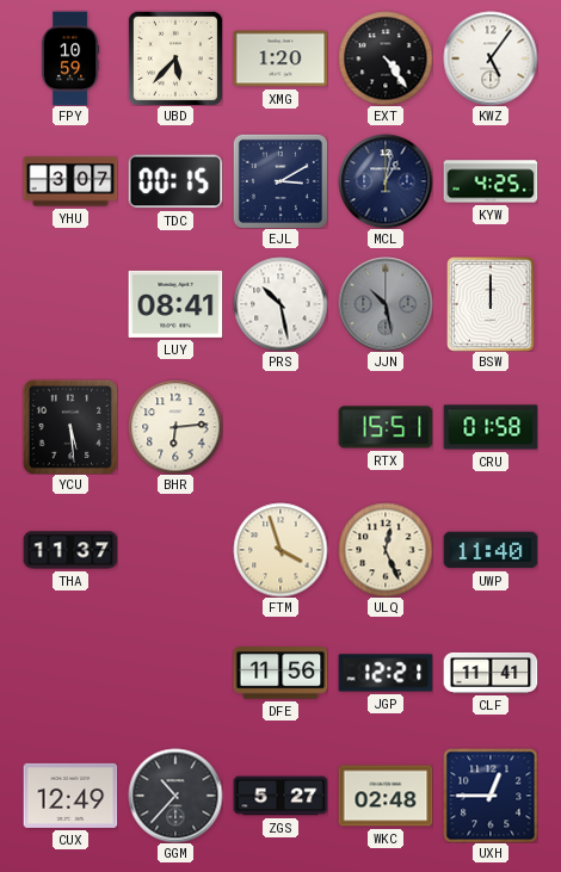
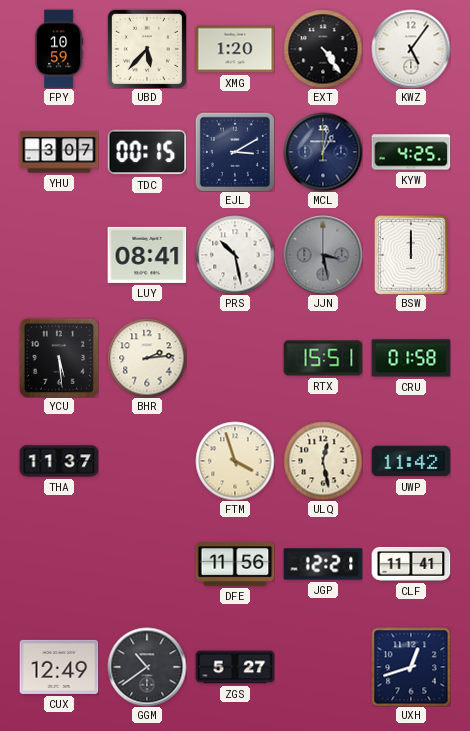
JJN: 10:28 -> 3:28
BHR: 6:14 -> 2:14
ULQ: 12:26 -> 12:28
UWP: 11:40 -> 11:42
GGM: 10:37 -> 10:39
WKC: 02:48 -> none
UXH: 12:45 -> 12:42
